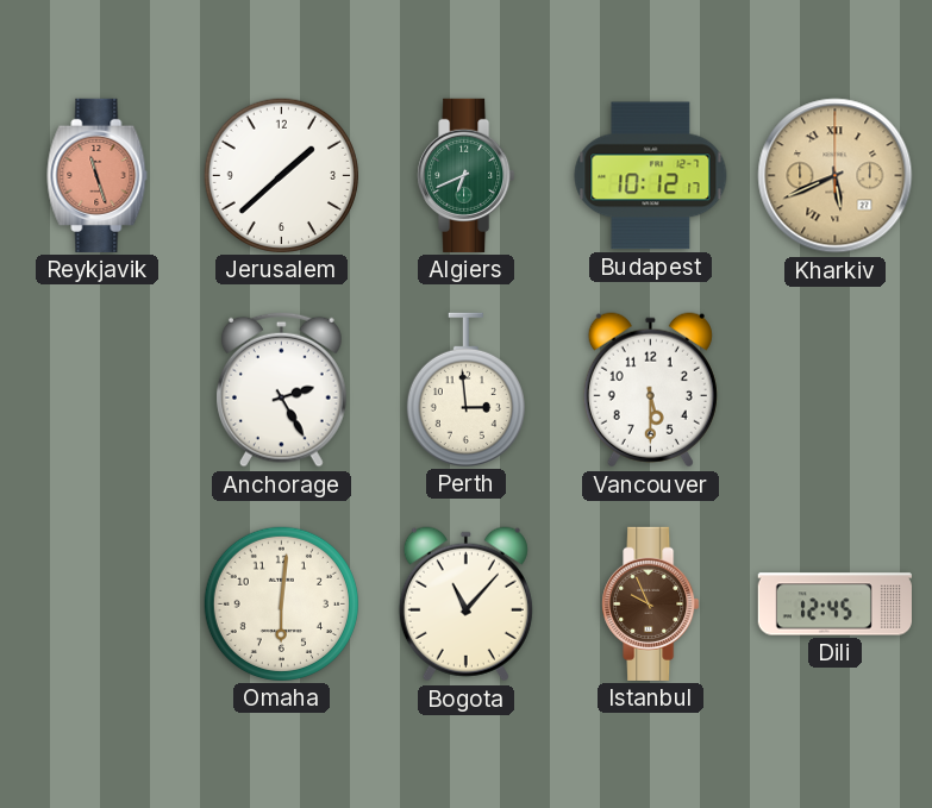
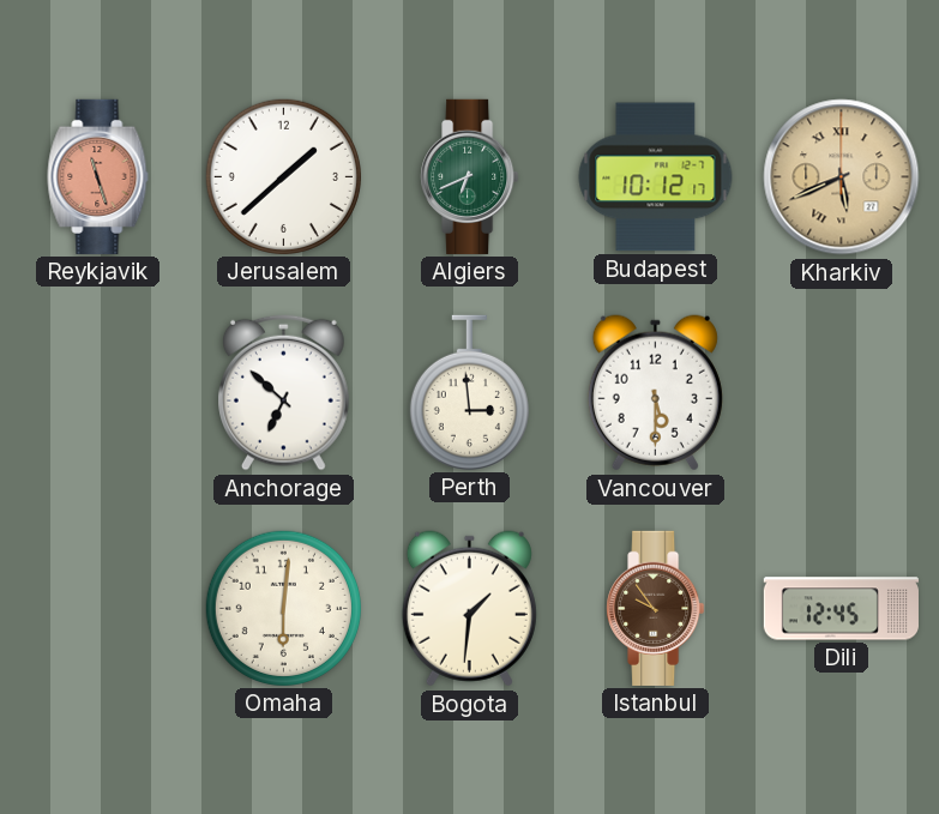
Anchorage: 2:25 -> 6:52
Bogota: 11:07 -> 1:31
Istanbul: 9:56 -> 9:54
